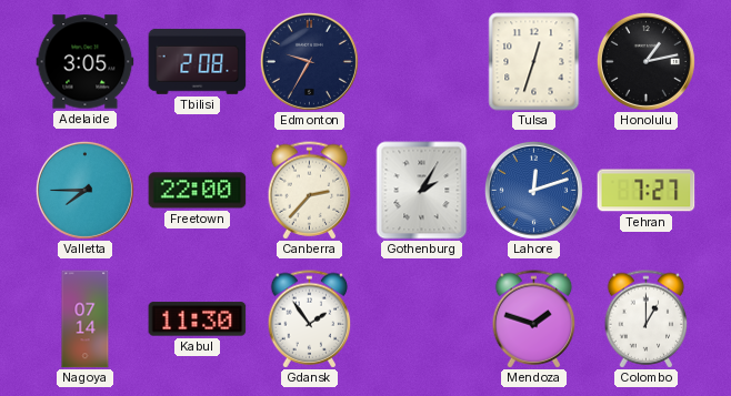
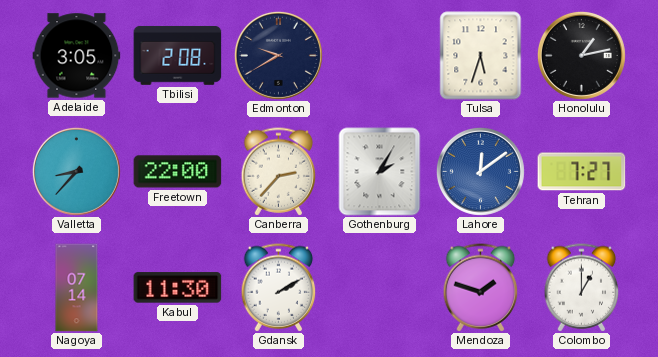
Edmonton: 9:35 -> 9:40
Tulsa: 12:33 -> 5:33
Valletta: 7:45 -> 8:37
Lahore: 12:12 -> 12:09
Gdansk: 1:54 -> 2:10
